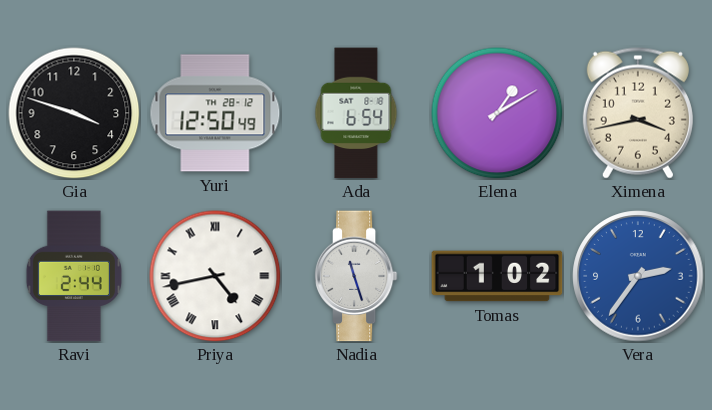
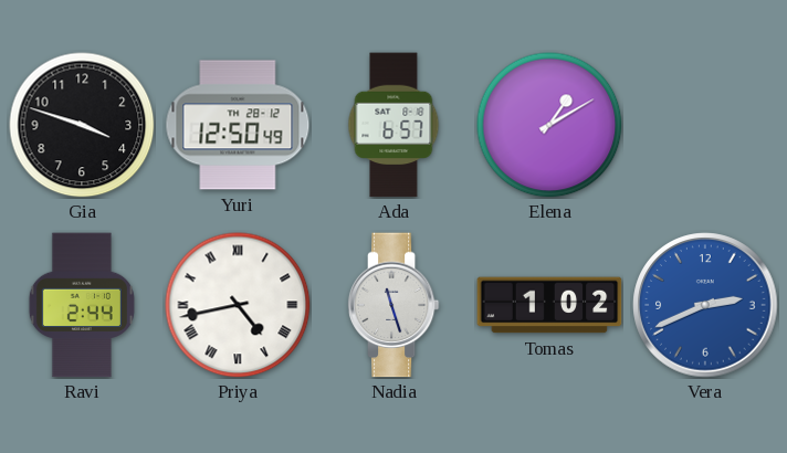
Ada: 6:54 -> 6:57
Ximena: 3:43 -> none
Vera: 2:36 -> 2:41
